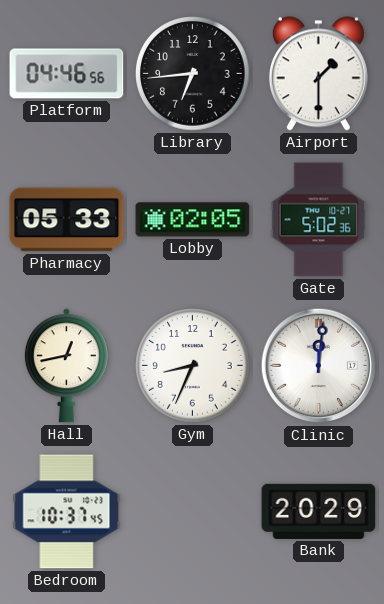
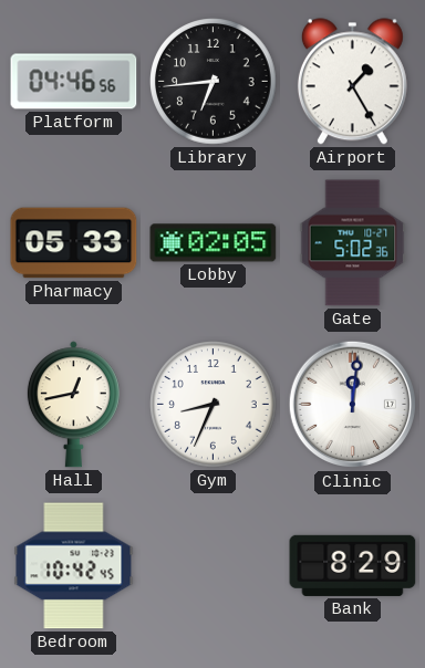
Airport: 1:30 -> 1:25
Bedroom: 10:37 -> 10:42
Bank: 20:29 -> 8:29
